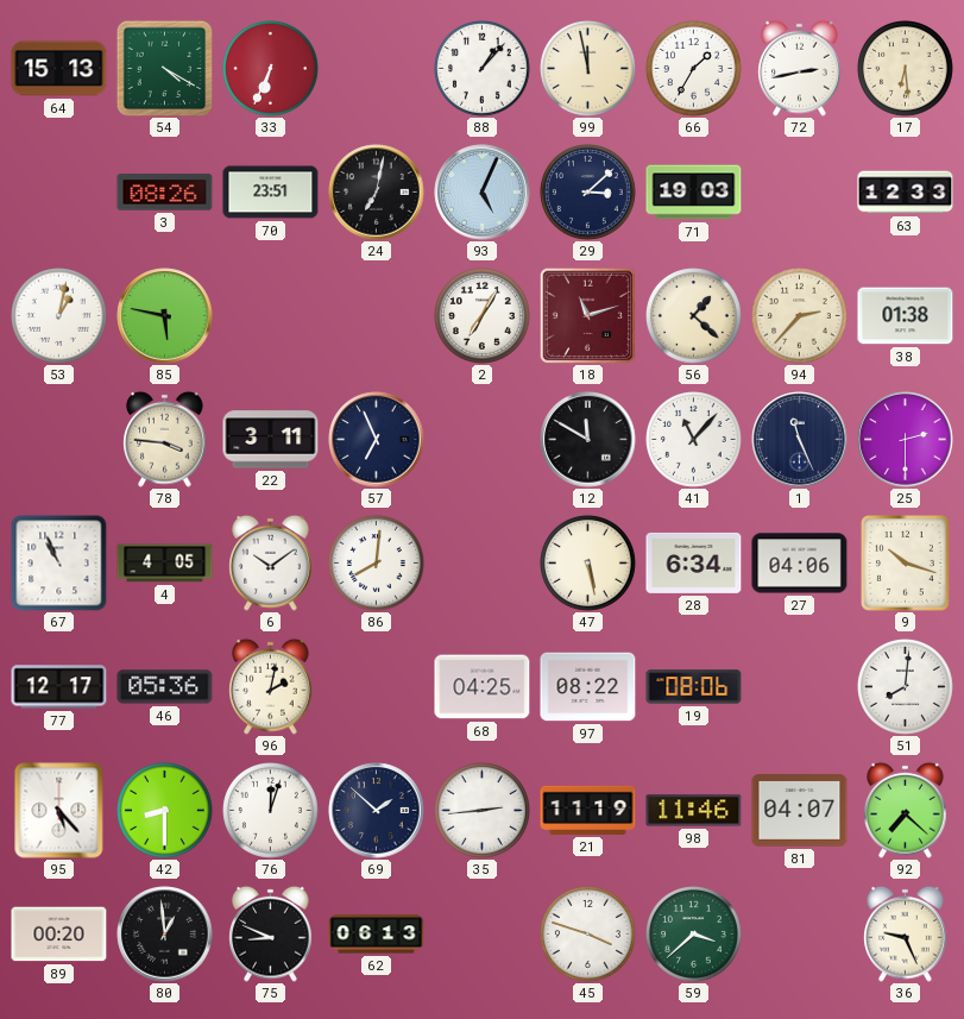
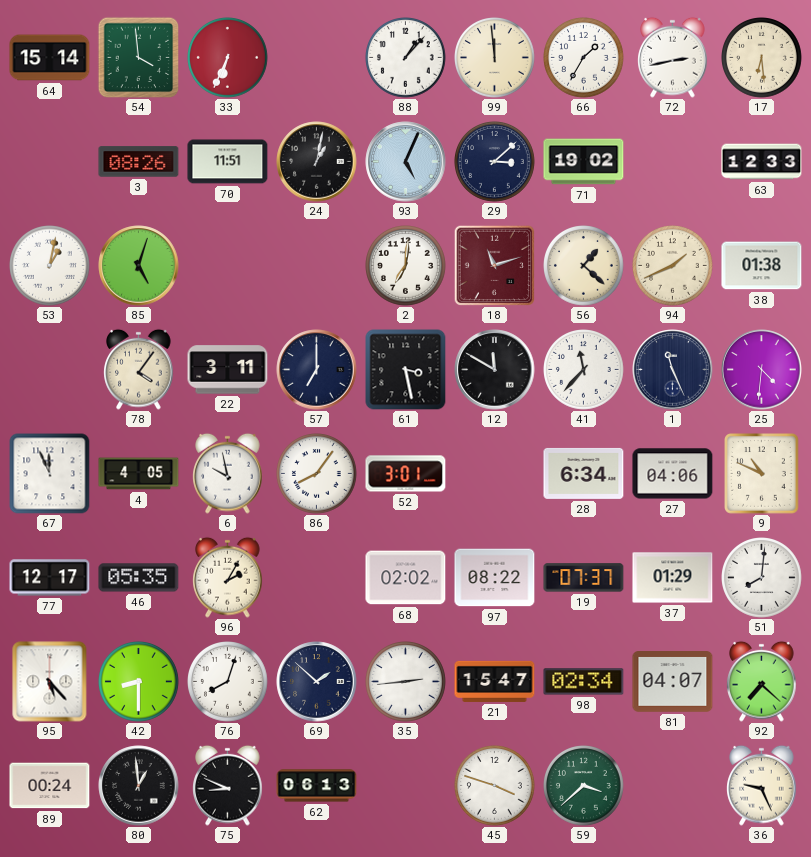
64: 15:13 -> 15:14
54: 4:20 -> 3:59
99: 11:58 -> 11:59
70: 23:51 -> 11:51
24: 7:02 -> 1:02
71: 19:03 -> 19:02
85: 5:47 -> 5:03
2: 7:05 -> 7:01
94: 2:37 -> 1:41
78: 3:46 -> 4:06
57: 6:56 -> 7:00
61: none -> 3:28
41: 11:07 -> 11:37
25: 2:30 -> 4:31
67: 10:56 -> 11:56
6: 10:09 -> 9:58
86: 8:01 -> 8:06
52: none -> 3:01
47: 5:28 -> none
9: 10:18 -> 10:49
46: 05:36 -> 05:35
96: 2:02 -> 2:05
68: 04:25 -> 02:02
19: 08:06 -> 07:37
37: none -> 01:29
76: 12:03 -> 8:03
21: 11:19 -> 15:47
98: 11:46 -> 02:34
89: 00:20 -> 00:24
